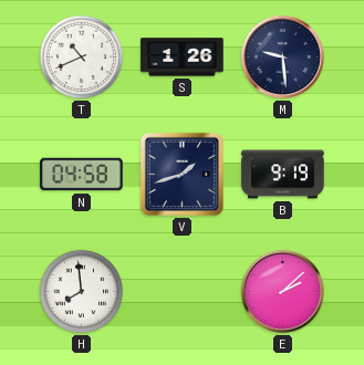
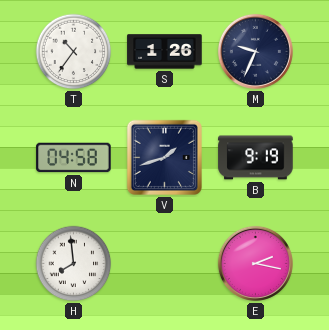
T: 10:41 -> 10:36
M: 9:29 -> 9:34
E: 2:08 -> 2:17
